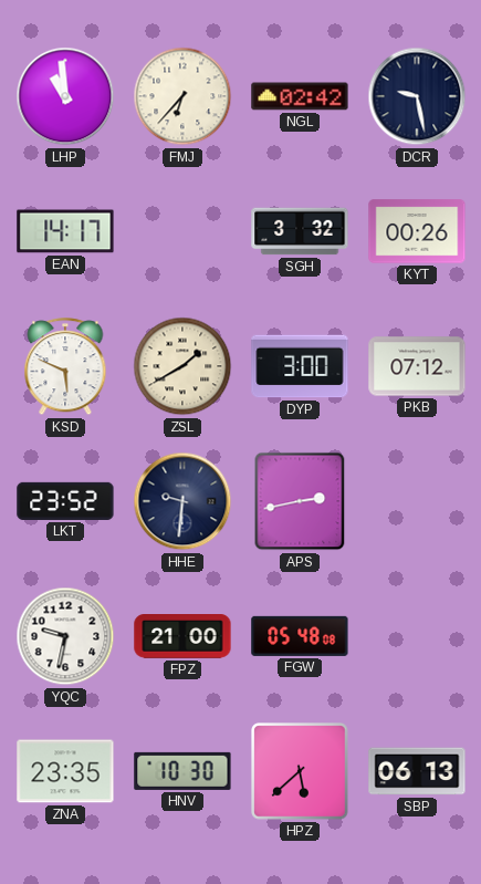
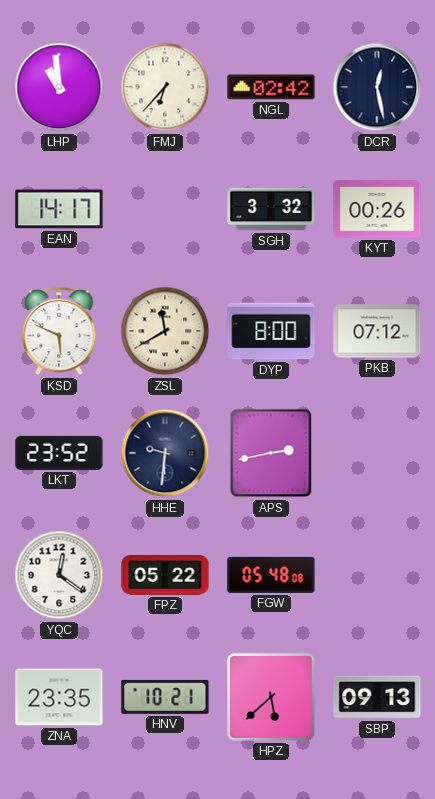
DCR: 9:28 -> 12:28
ZSL: 1:40 -> 11:40
DYP: 3:00 -> 8:00
YQC: 9:32 -> 12:21
FPZ: 21:00 -> 05:22
HNV: 10:30 -> 10:21
SBP: 06:13 -> 09:13
